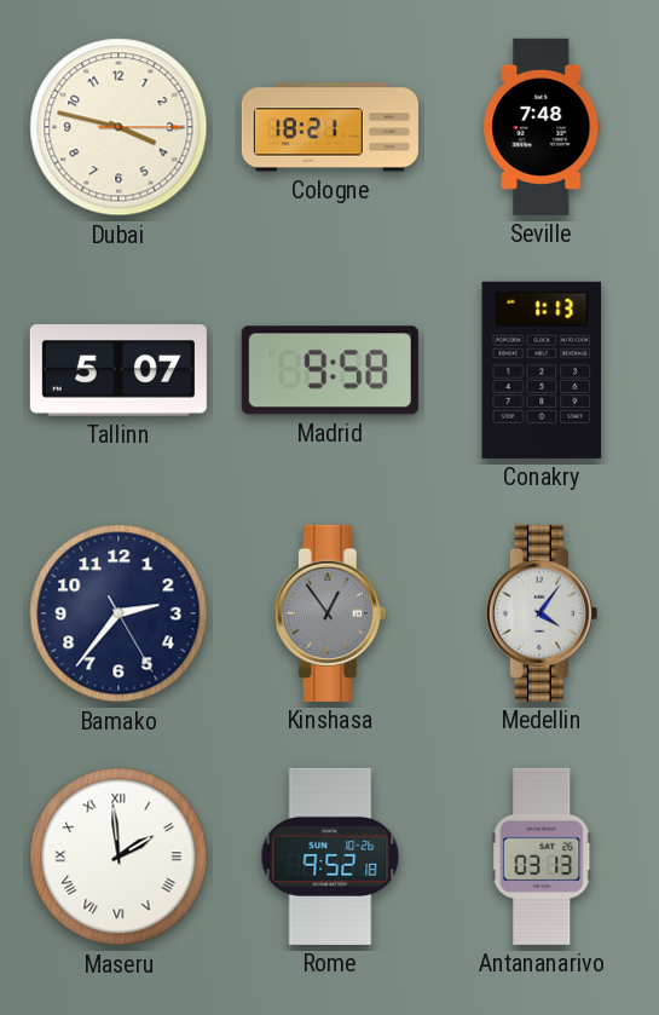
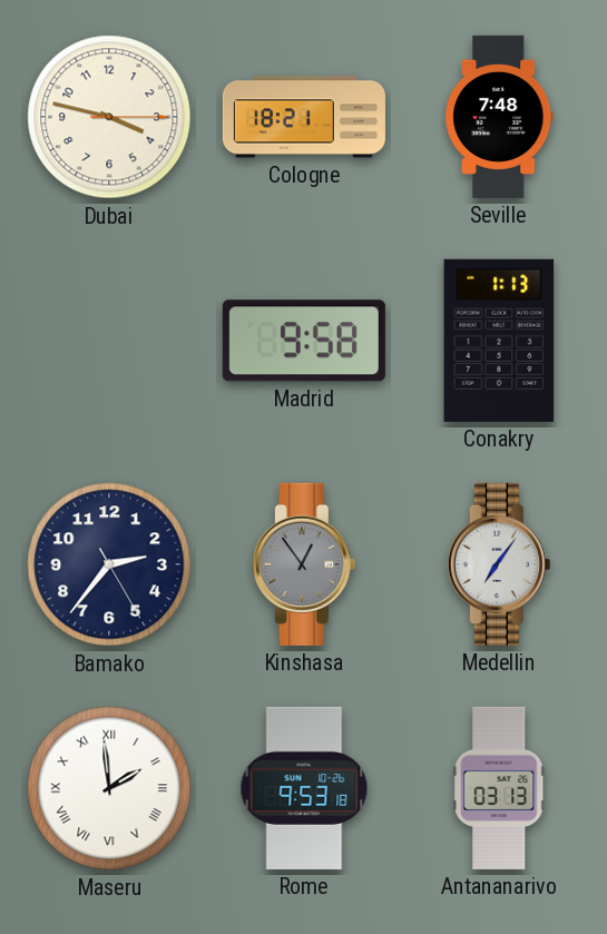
Tallinn: 5:07 -> none
Medellin: 4:06 -> 7:06
Rome: 9:52 -> 9:53
